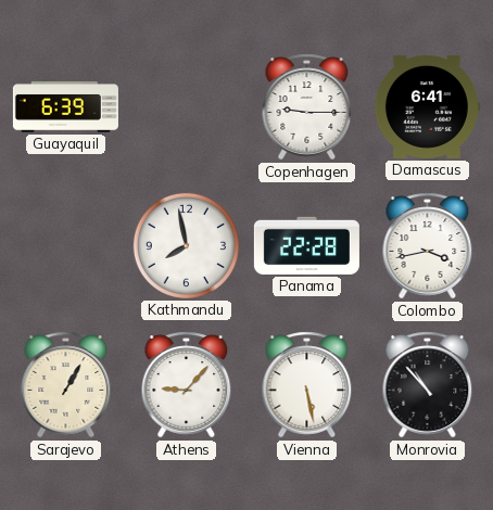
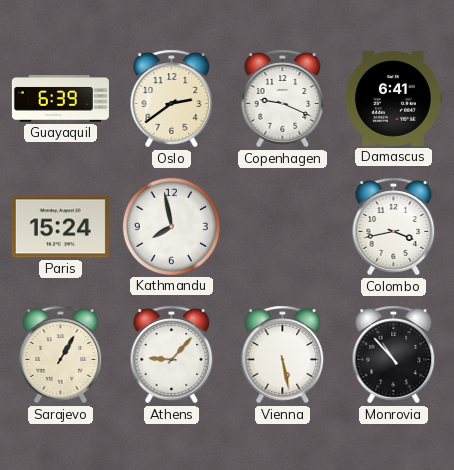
Oslo: none -> 2:39
Copenhagen: 9:15 -> 9:19
Paris: none -> 15:24
Panama: 22:28 -> none
